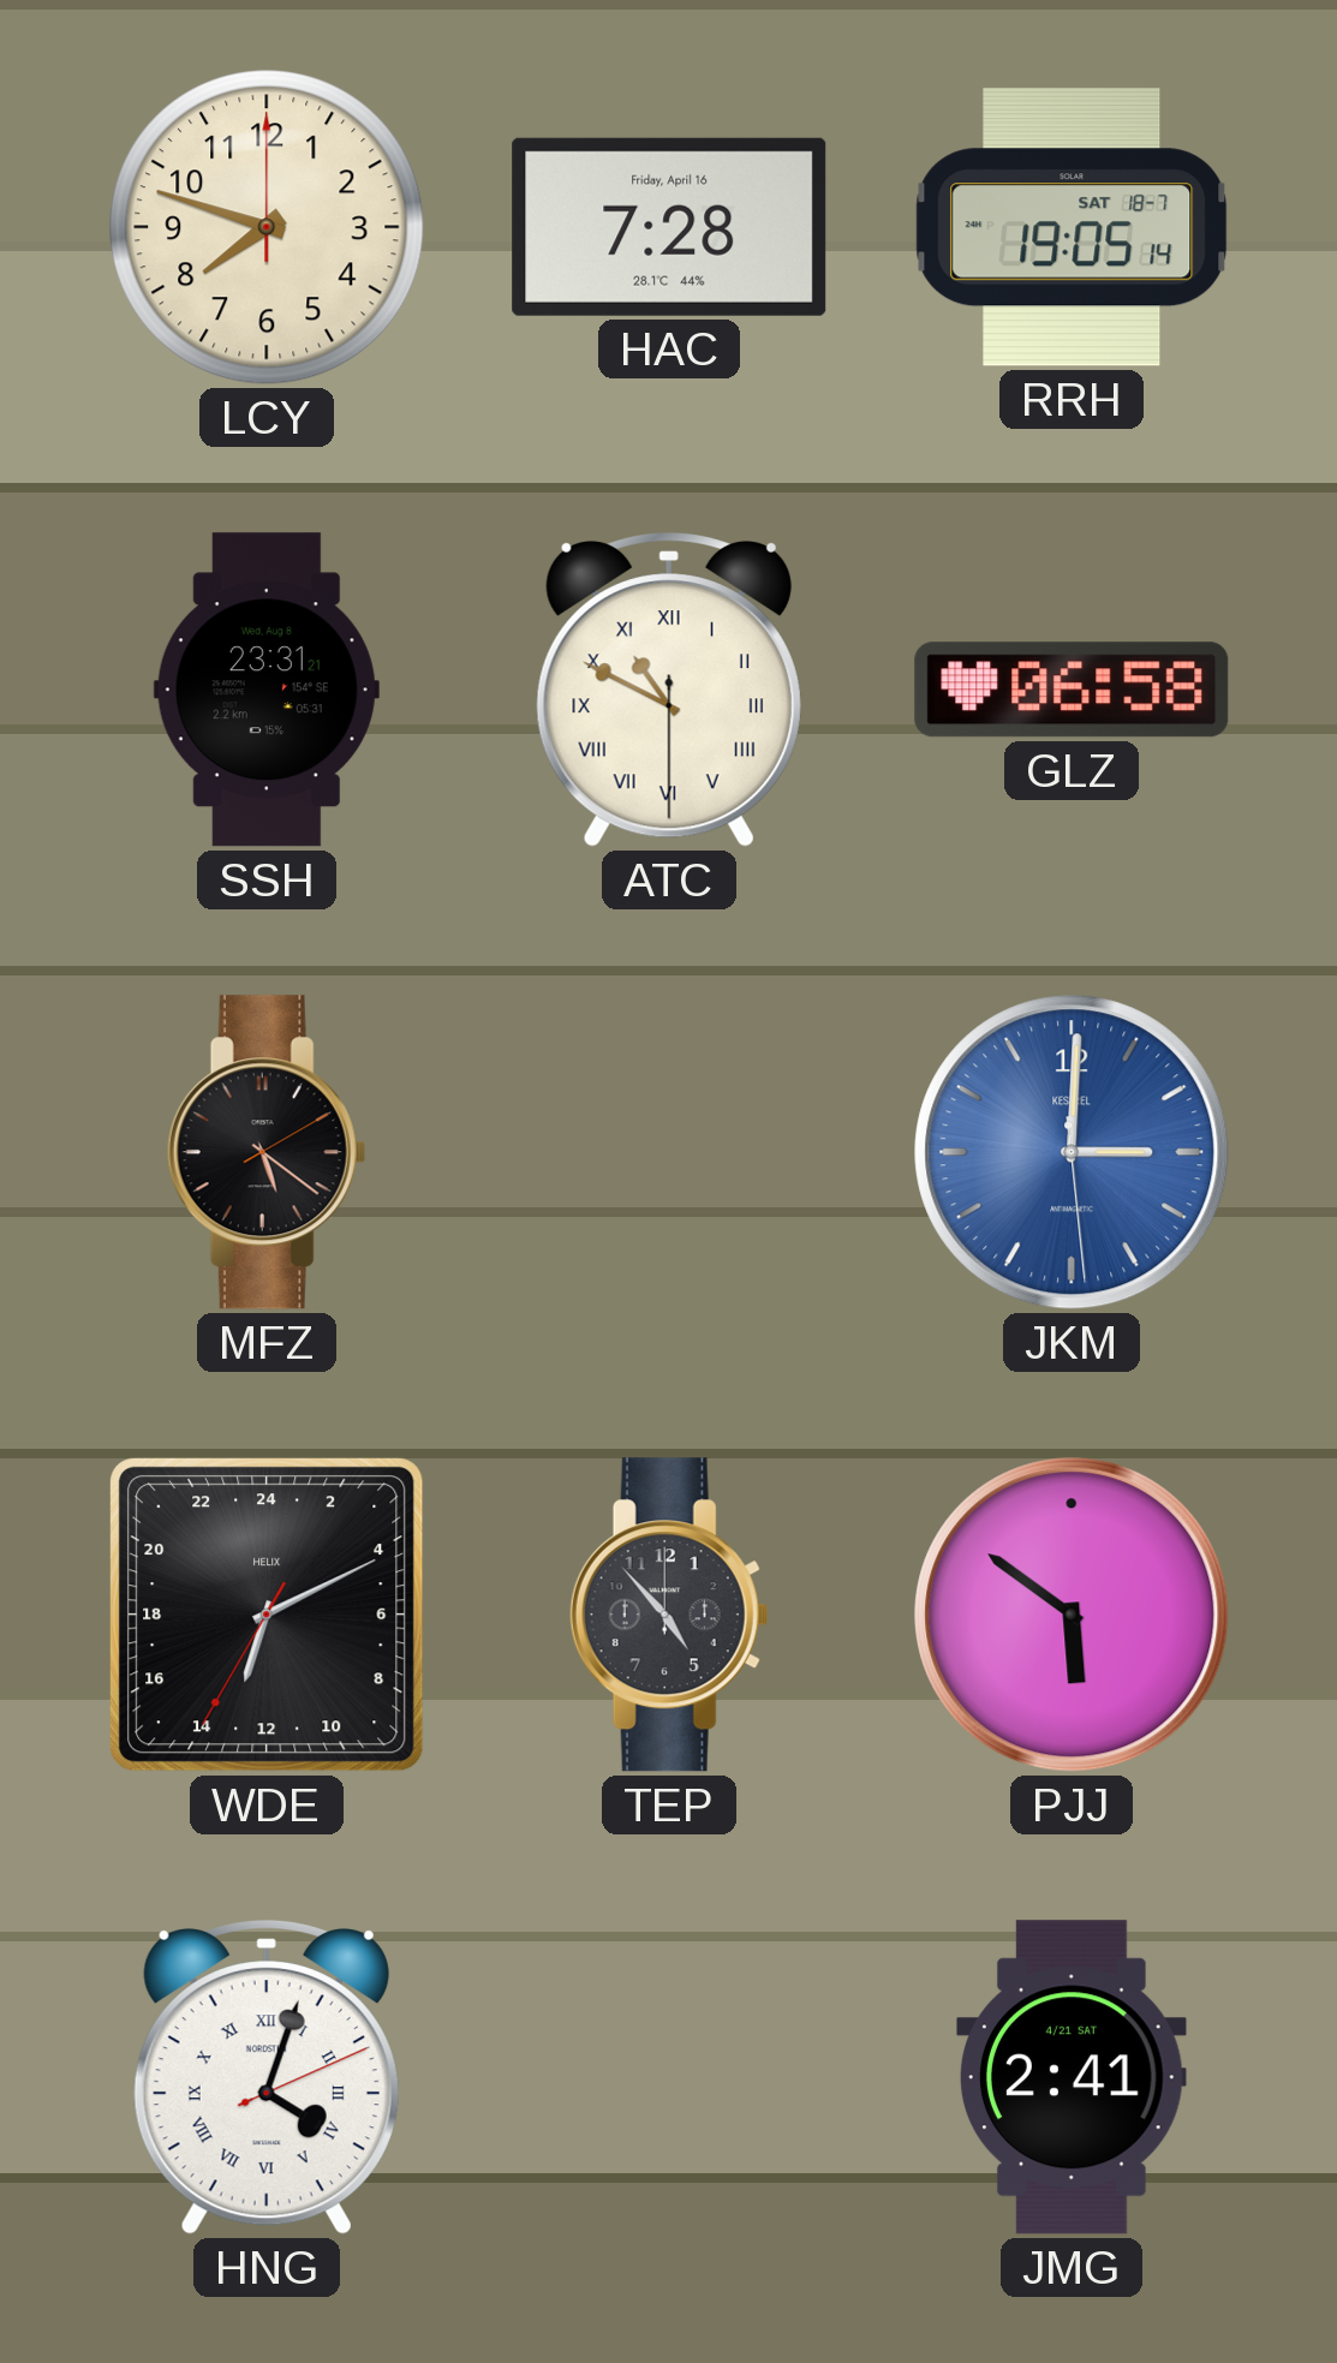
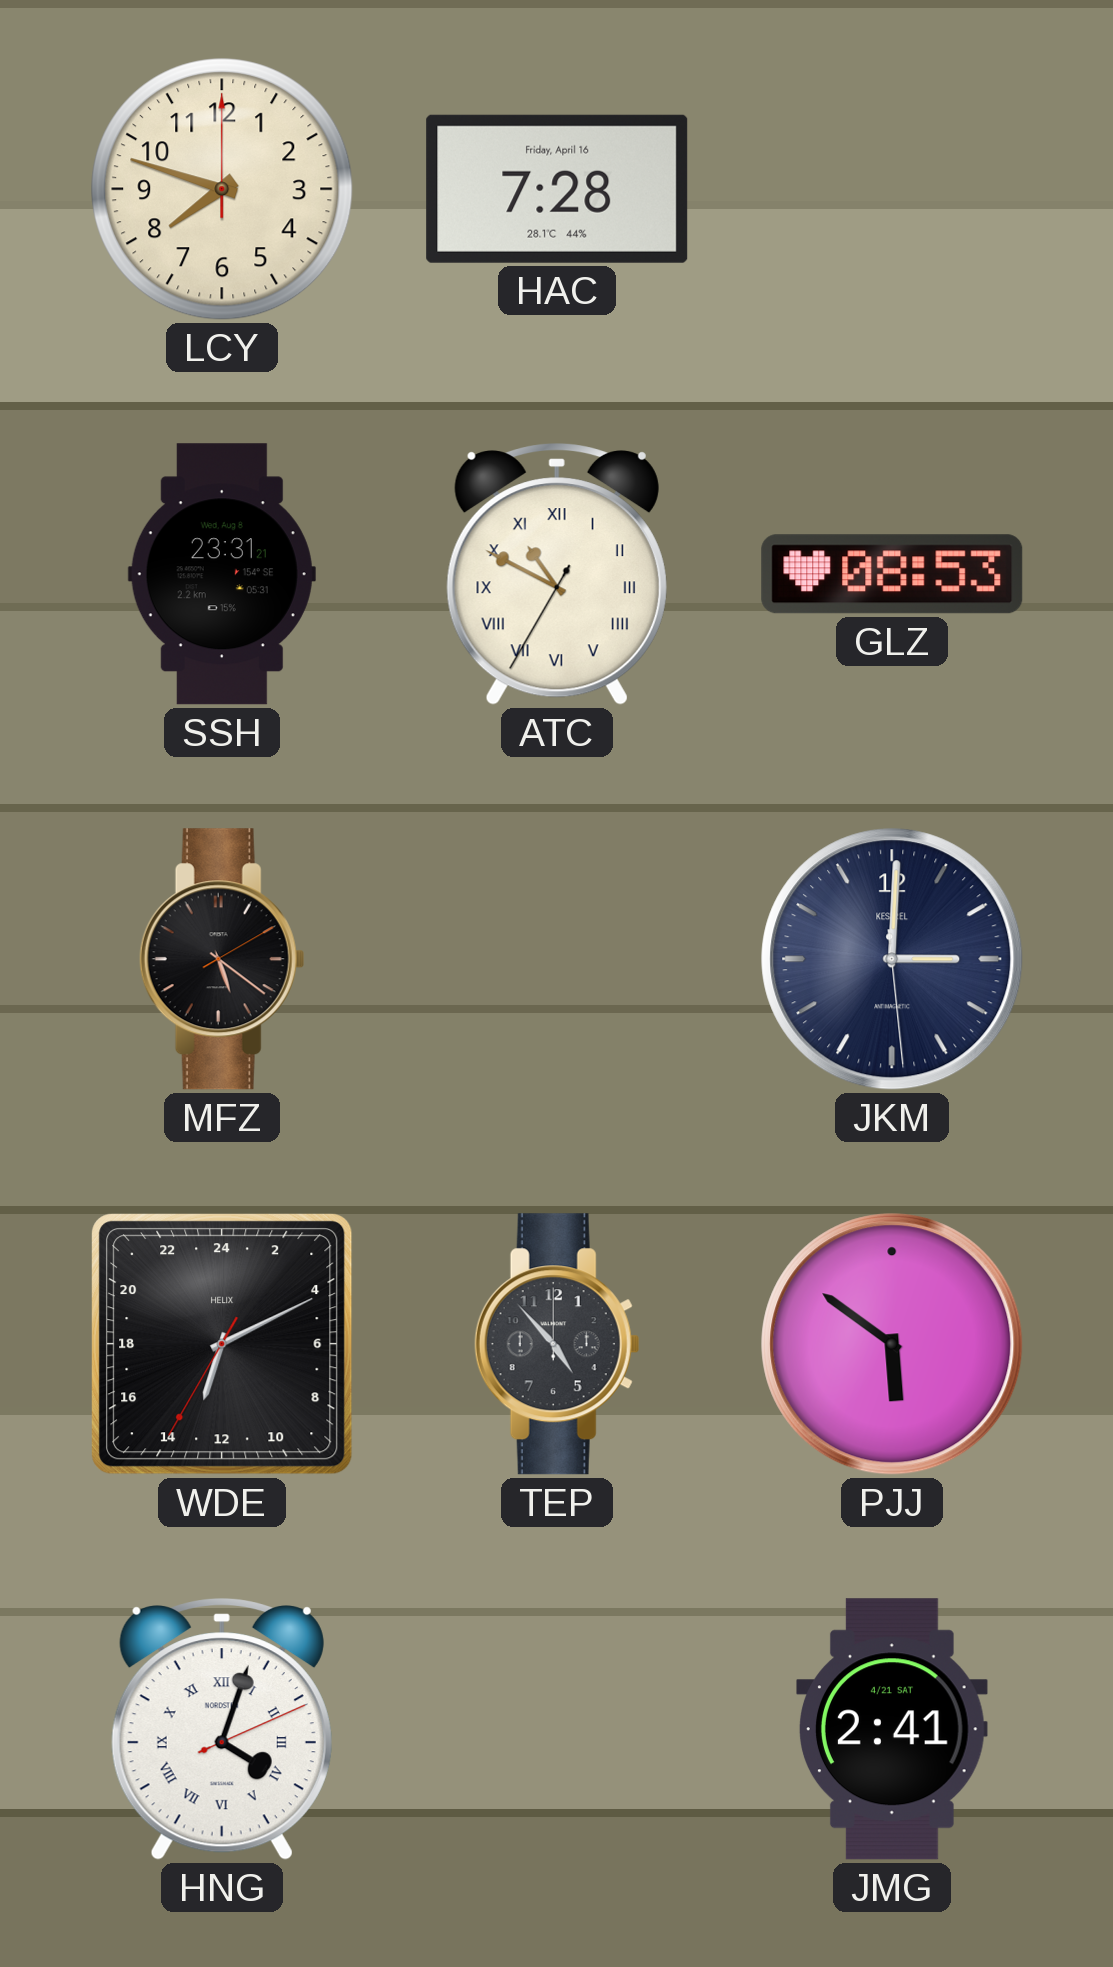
RRH: 19:05 -> none
ATC: 10:49:30 -> 10:49:35
GLZ: 06:58 -> 08:53
JKM dial: blue -> navy
